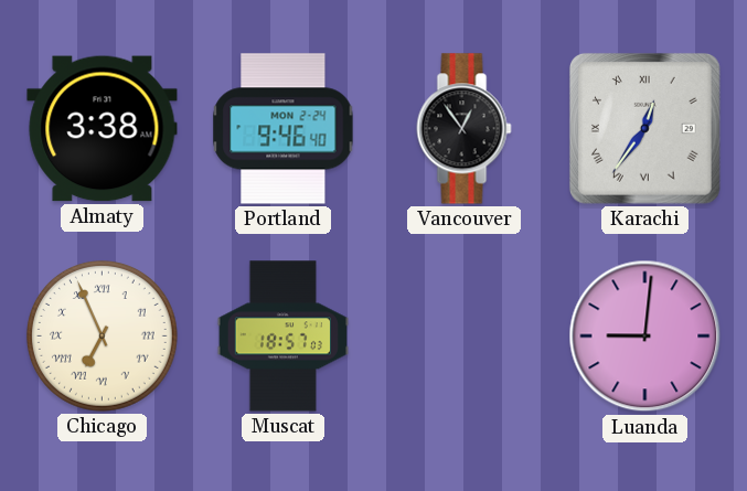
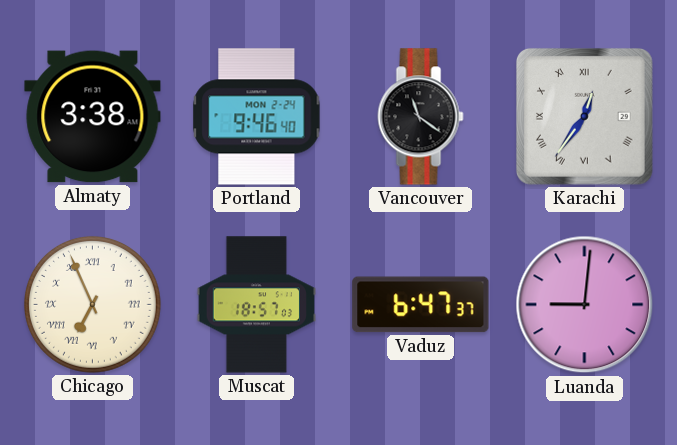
Vancouver: 12:54 -> 11:21
Vaduz: none -> 6:47
